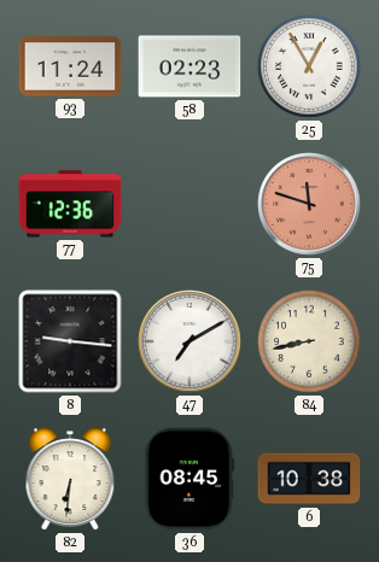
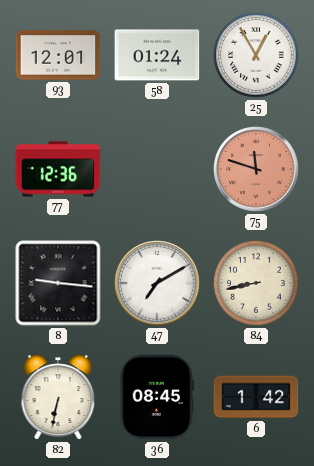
93: 11:24 -> 12:01
58: 02:23 -> 01:24
82: 6:31 -> 6:32
6: 10:38 -> 1:42
